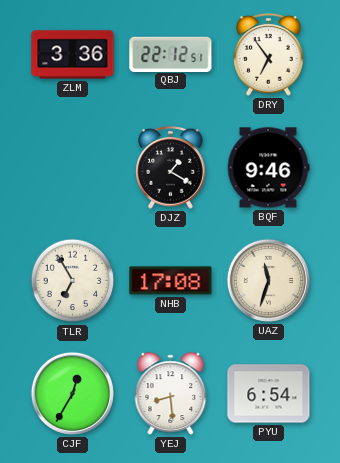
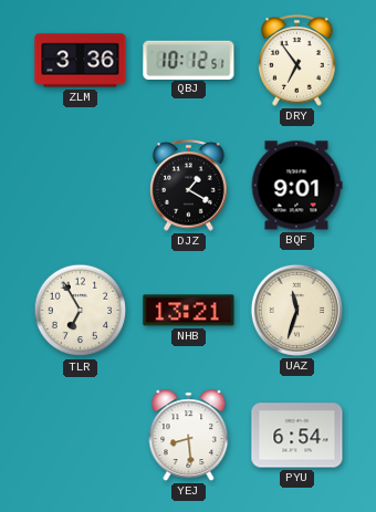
QBJ: 22:12 -> 10:12
BQF: 9:46 -> 9:01
NHB: 17:08 -> 13:21
CJF: 12:35 -> none
